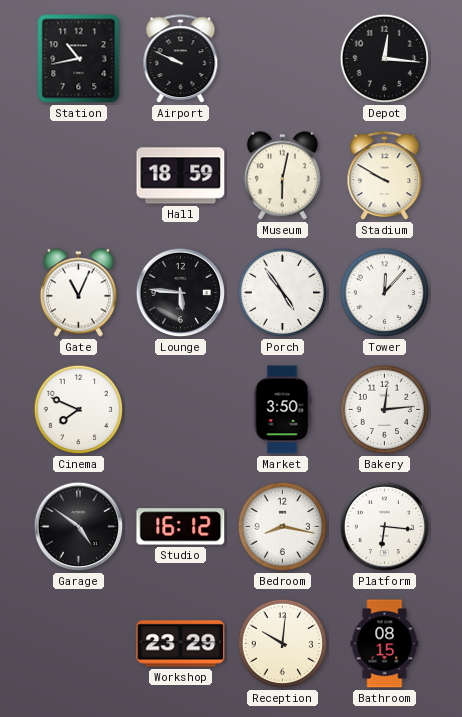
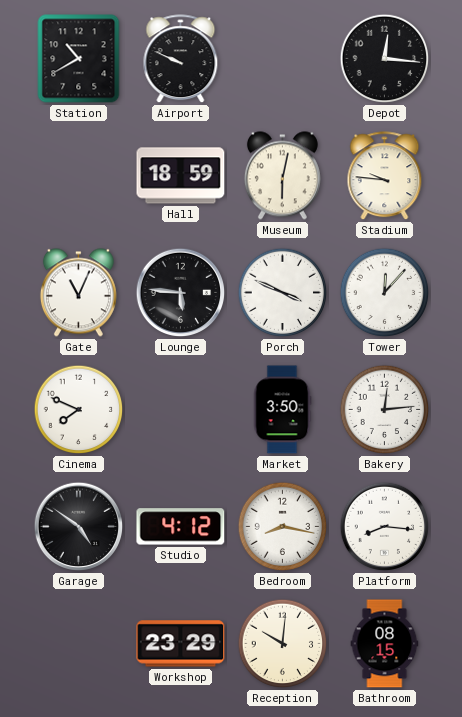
Station: 10:43 -> 10:40
Stadium: 9:50 -> 9:46
Porch: 4:54 -> 3:49
Studio: 16:12 -> 4:12
Platform: 6:16 -> 8:16
